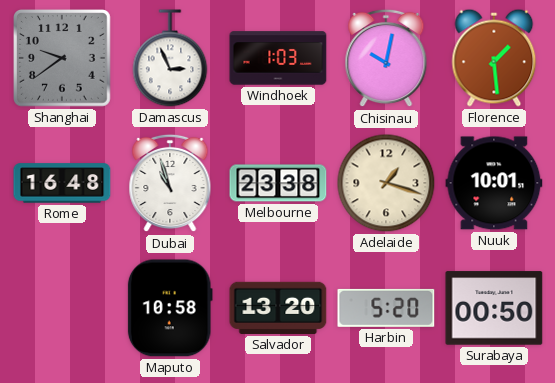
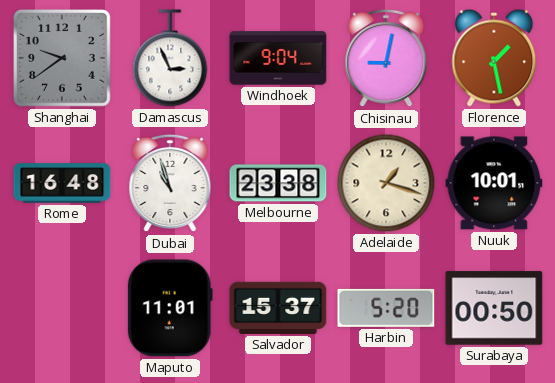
Windhoek: 1:03 -> 9:04
Chisinau: 10:02 -> 9:02
Florence: 1:29 -> 1:28
Maputo: 10:58 -> 11:01
Salvador: 13:20 -> 15:37
